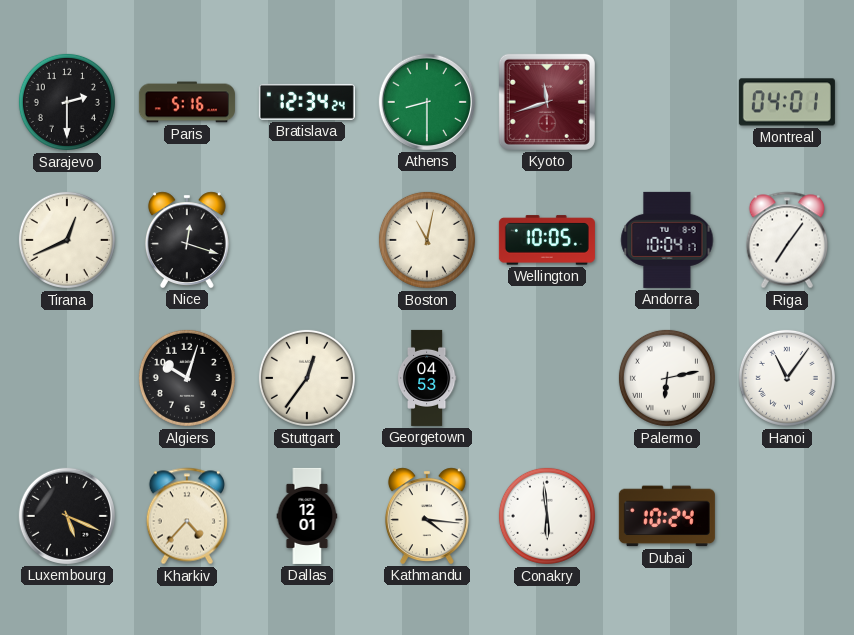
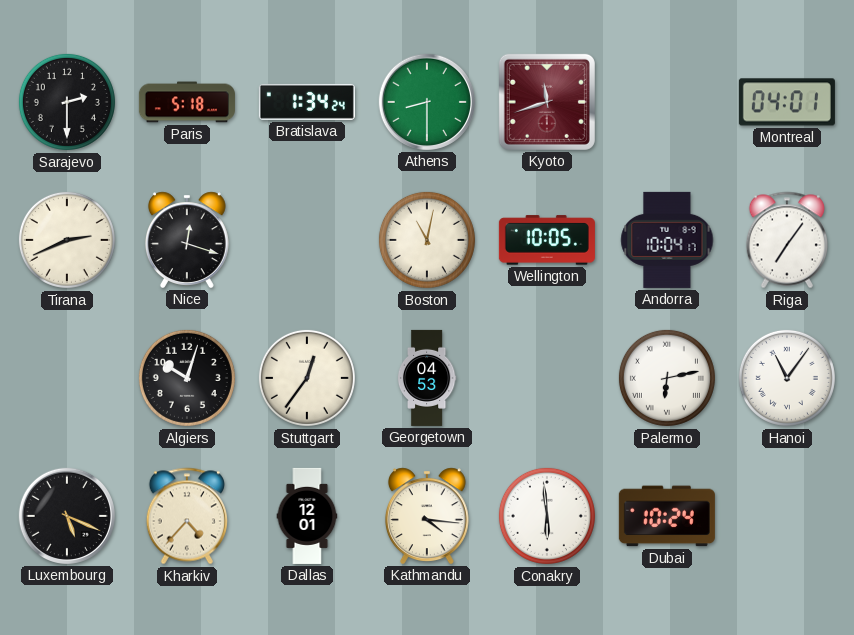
Paris: 5:16 -> 5:18
Bratislava: 12:34 -> 1:34
Tirana: 12:41 -> 2:41
